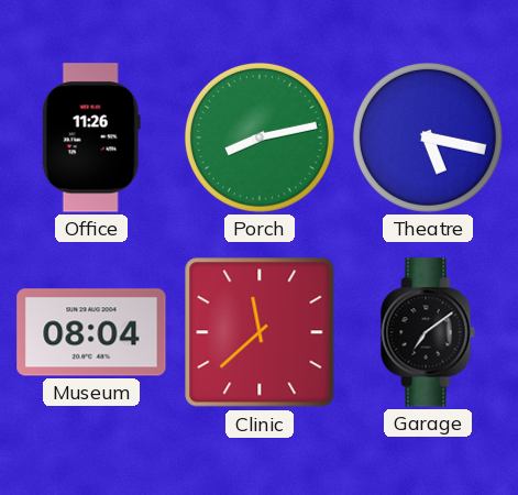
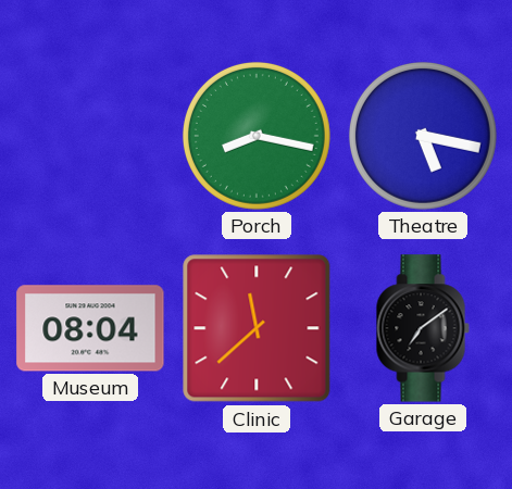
Office: 11:26 -> none
Porch: 8:13 -> 8:17
